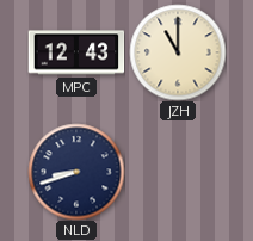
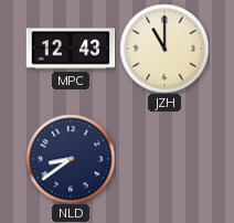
NLD: 8:42 -> 8:39
